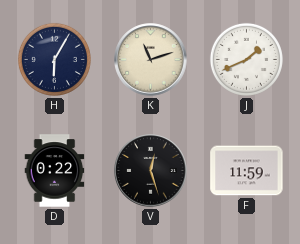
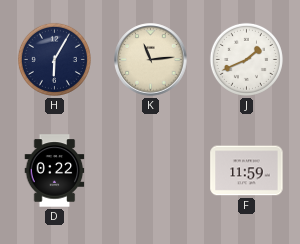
K: 11:12 -> 11:14
V: 12:27 -> none
